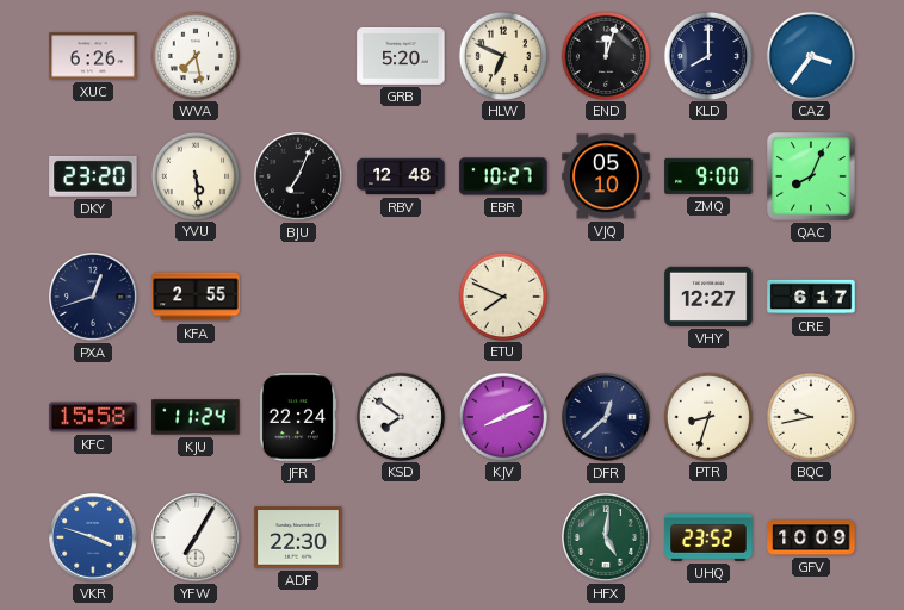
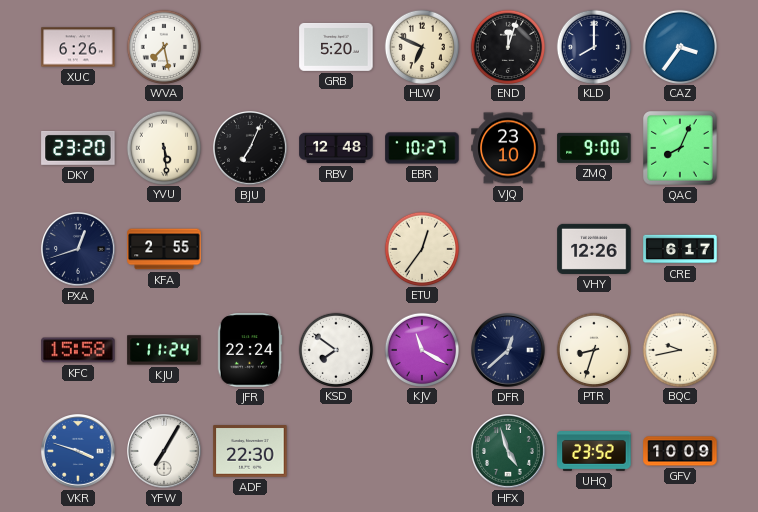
VJQ: 05:10 -> 23:10
ETU: 7:49 -> 12:36
VHY: 12:27 -> 12:26
KJV: 8:11 -> 11:20
HFX: 5:01 -> 4:57
